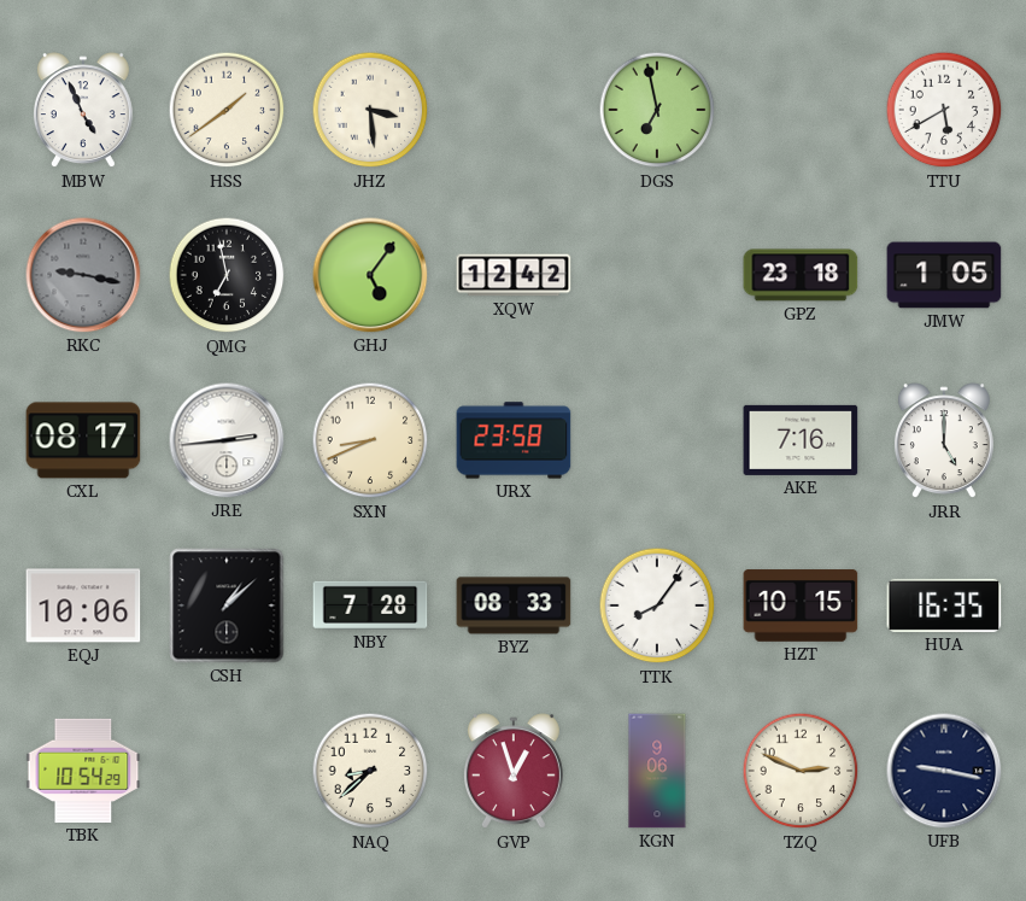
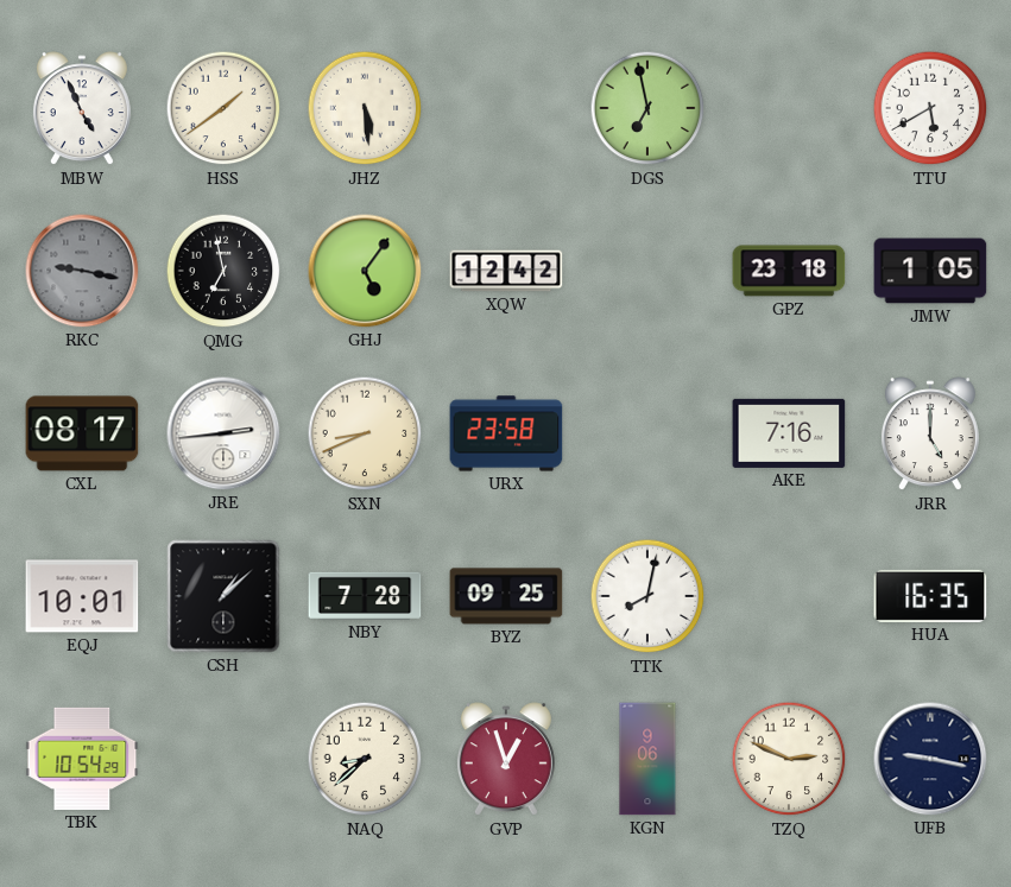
JHZ: 3:29 -> 5:29
EQJ: 10:06 -> 10:01
BYZ: 08:33 -> 09:25
TTK: 8:06 -> 8:02
HZT: 10:15 -> none
